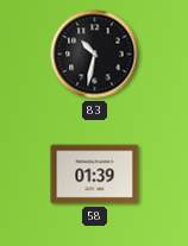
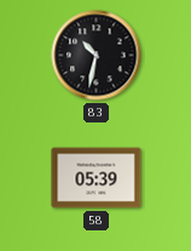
58: 01:39 -> 05:39
